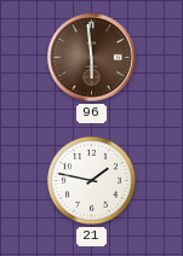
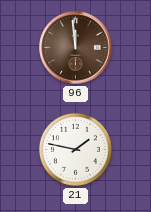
96: 5:59 -> 11:59
